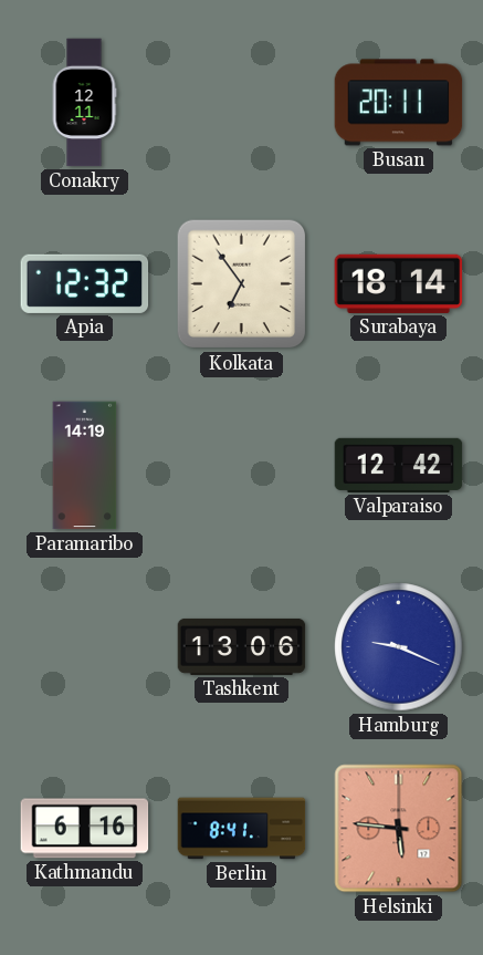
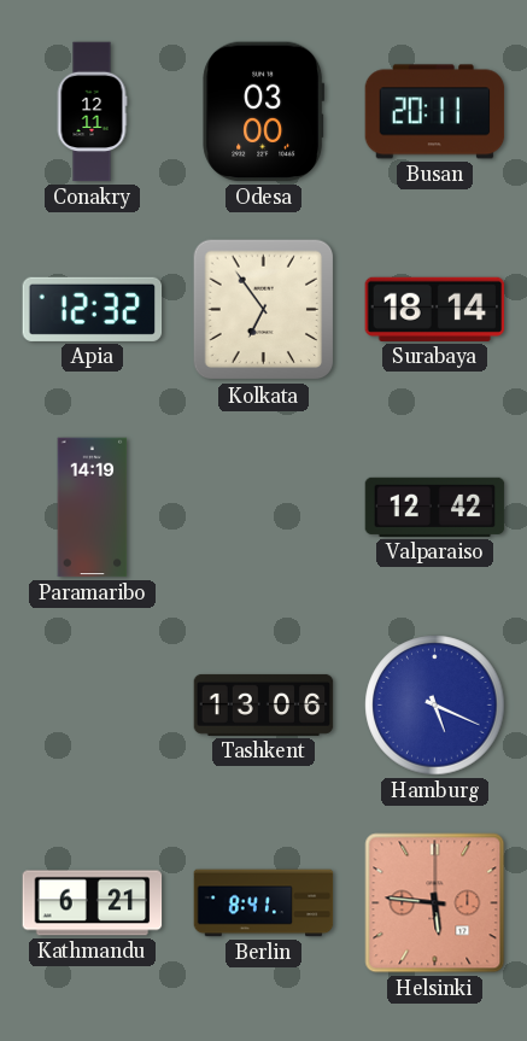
Odesa: none -> 03:00
Hamburg: 9:19 -> 5:19
Kathmandu: 6:16 -> 6:21
